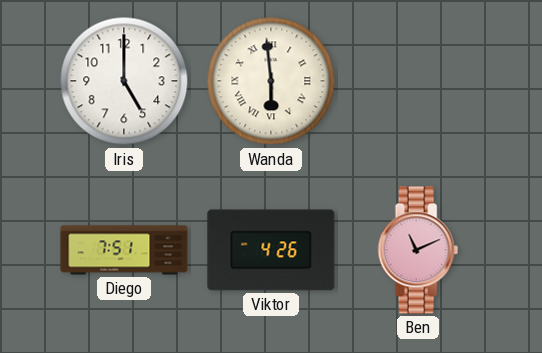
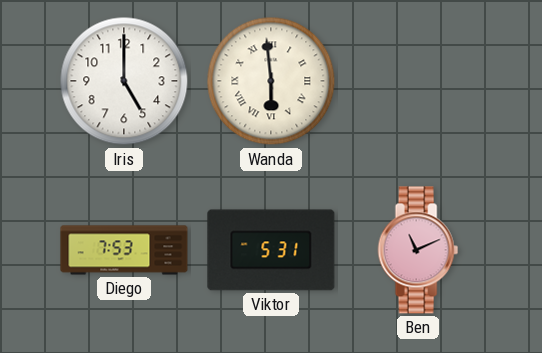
Diego: 7:51 -> 7:53
Viktor: 4:26 -> 5:31
